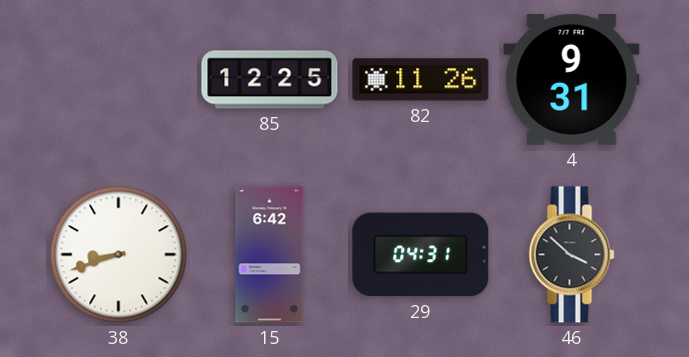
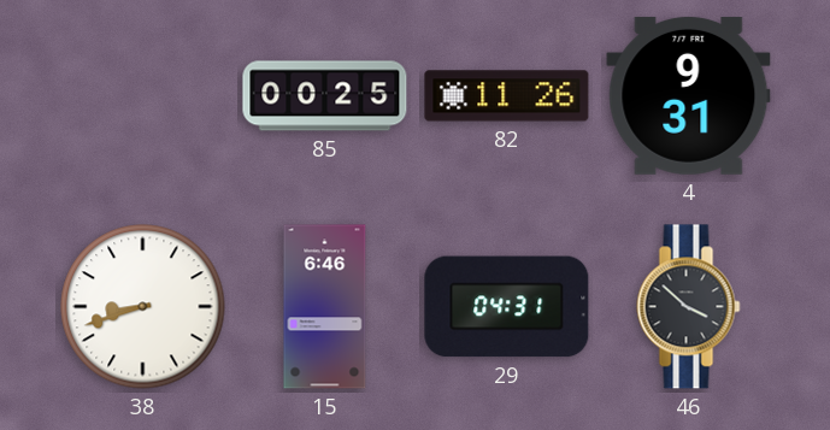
85: 12:25 -> 00:25
15: 6:42 -> 6:46
